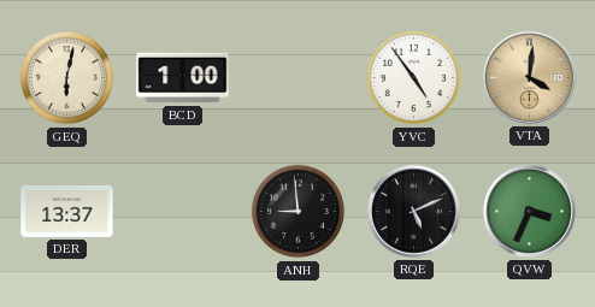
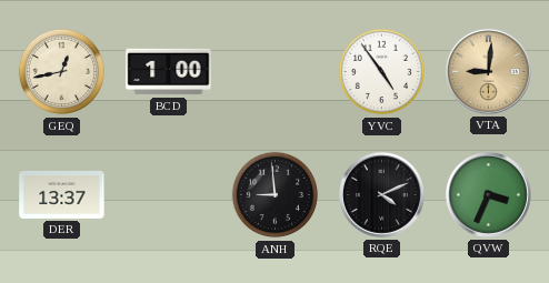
GEQ: 6:02 -> 12:43
VTA: 4:01 -> 9:01
RQE: 5:11 -> 4:11
